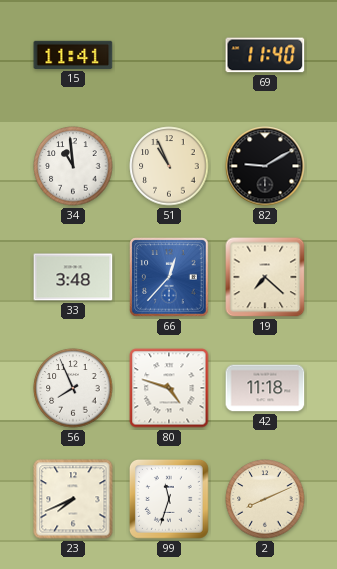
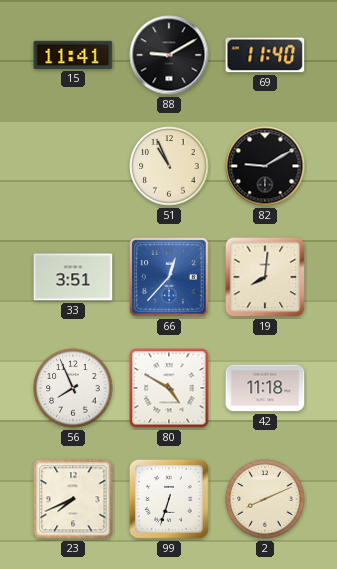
88: none -> 9:10
34: 10:59 -> none
33: 3:48 -> 3:51
19: 7:22 -> 8:01
80: 4:48 -> 4:50
99: 11:33 -> 6:33
